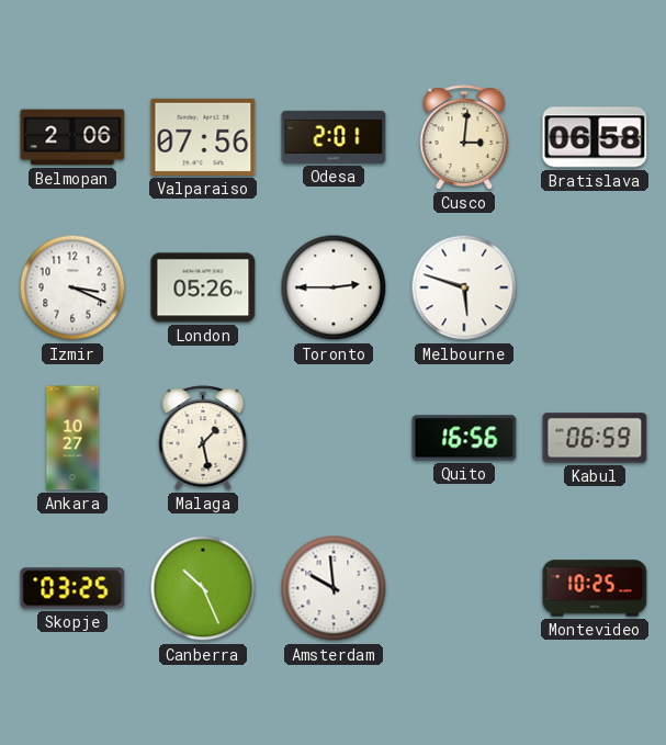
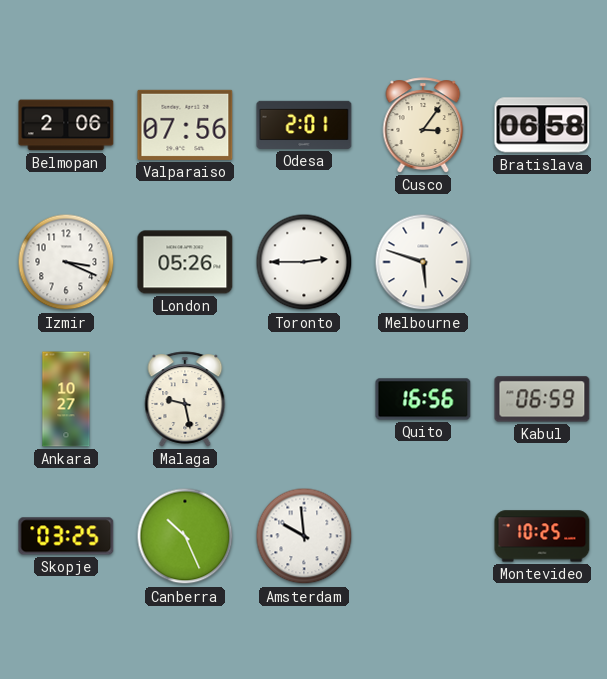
Cusco: 3:01 -> 3:06
Malaga: 1:28 -> 9:28
